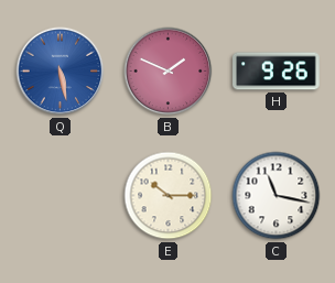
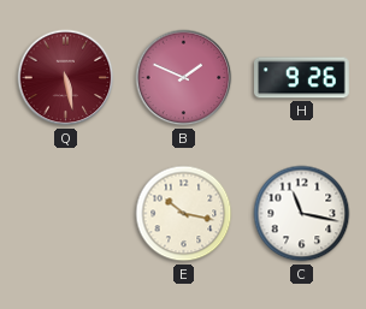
Q dial: blue -> burgundy
E: 10:15 -> 10:17
